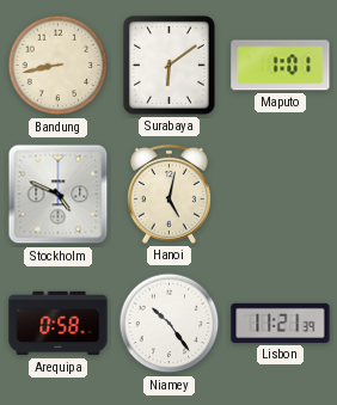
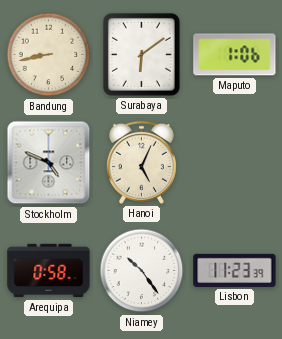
Maputo: 1:01 -> 1:06
Hanoi: 5:02 -> 5:04
Lisbon: 11:21 -> 11:23
